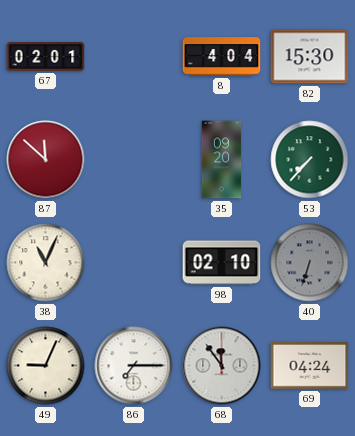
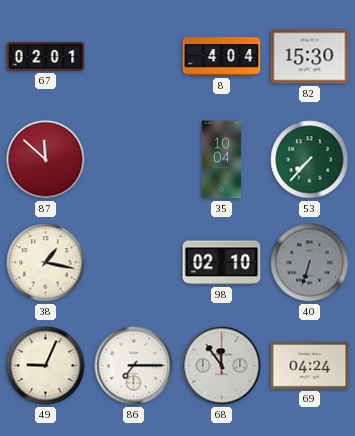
35: 09:20 -> 10:04
38: 11:04 -> 1:17
